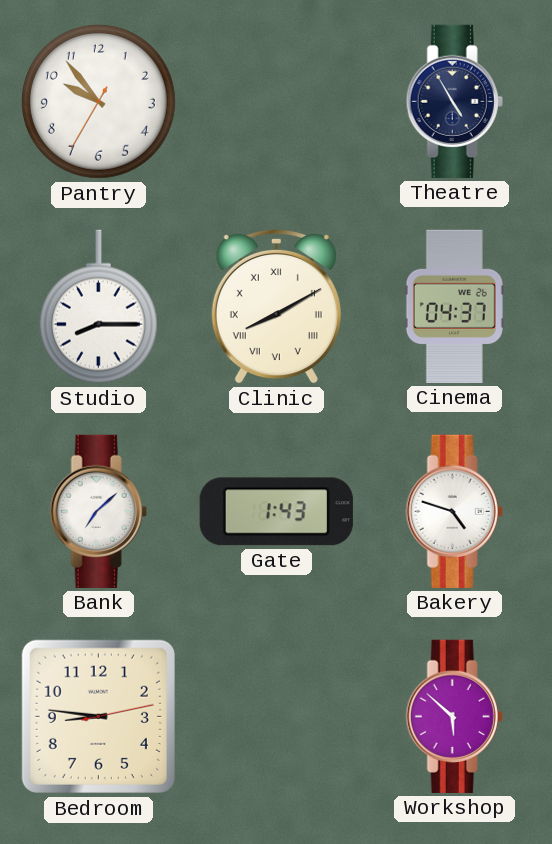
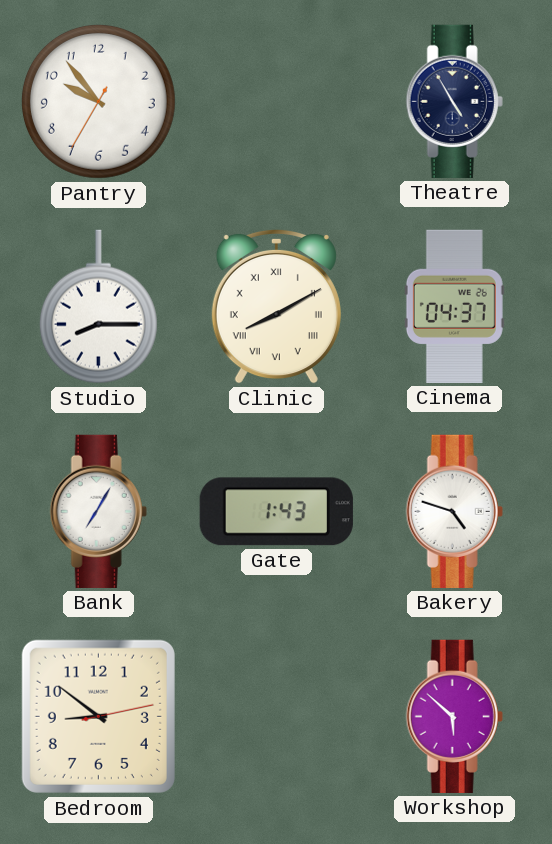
Bank: 7:08 -> 7:05
Bedroom: 8:46 -> 8:51
